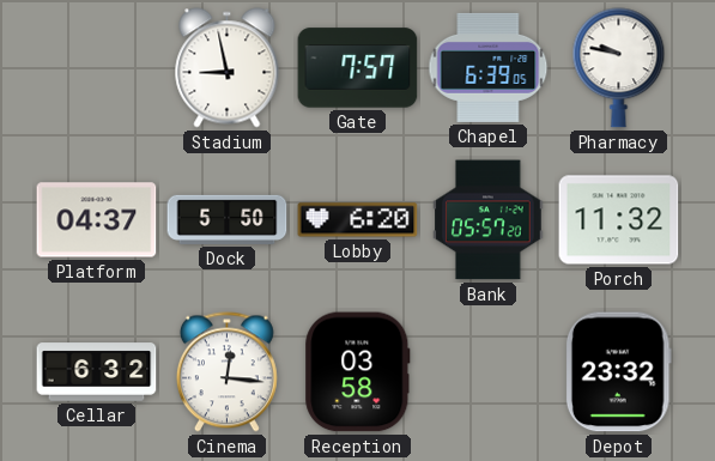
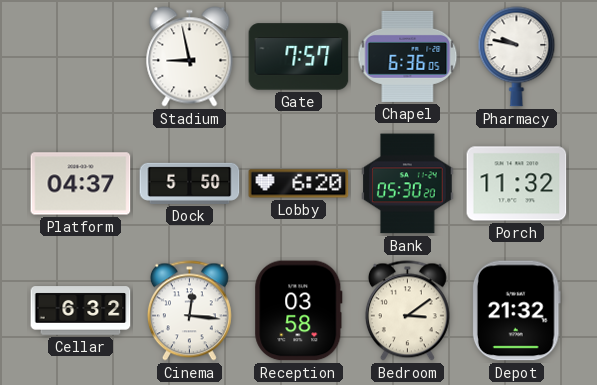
Chapel: 6:39 -> 6:36
Bank: 05:57 -> 05:30
Bedroom: none -> 3:09
Depot: 23:32 -> 21:32
